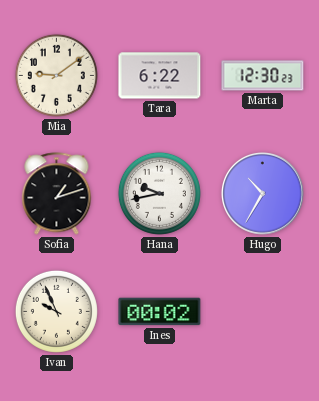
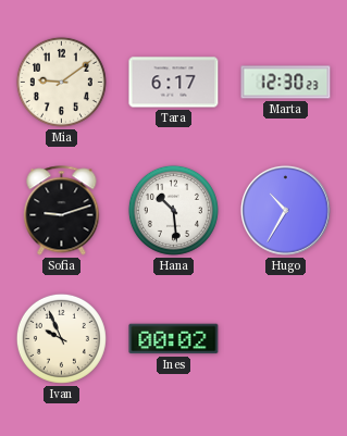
Tara: 6:22 -> 6:17
Sofia: 1:12 -> 9:12
Hana: 9:43 -> 10:29
